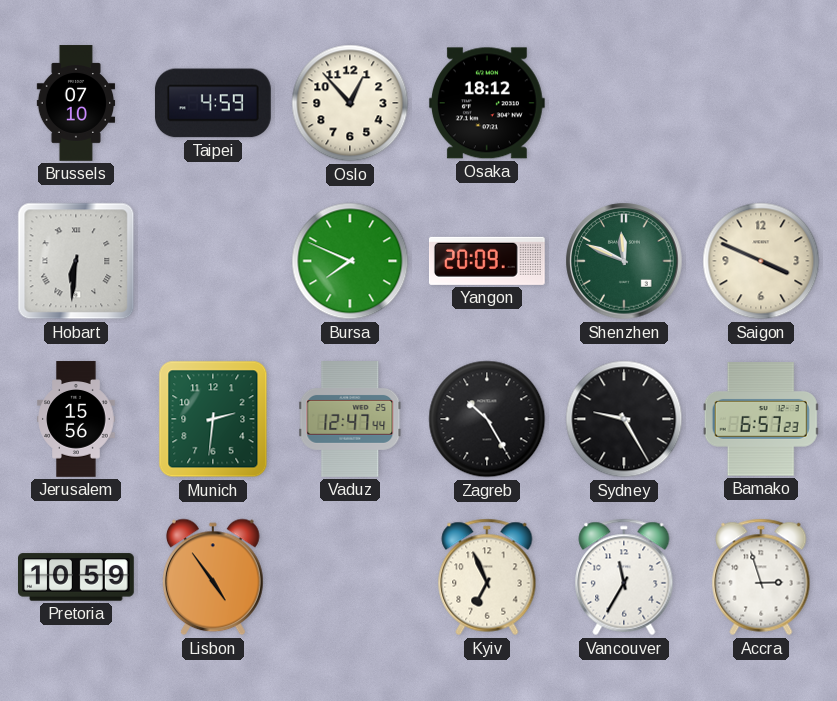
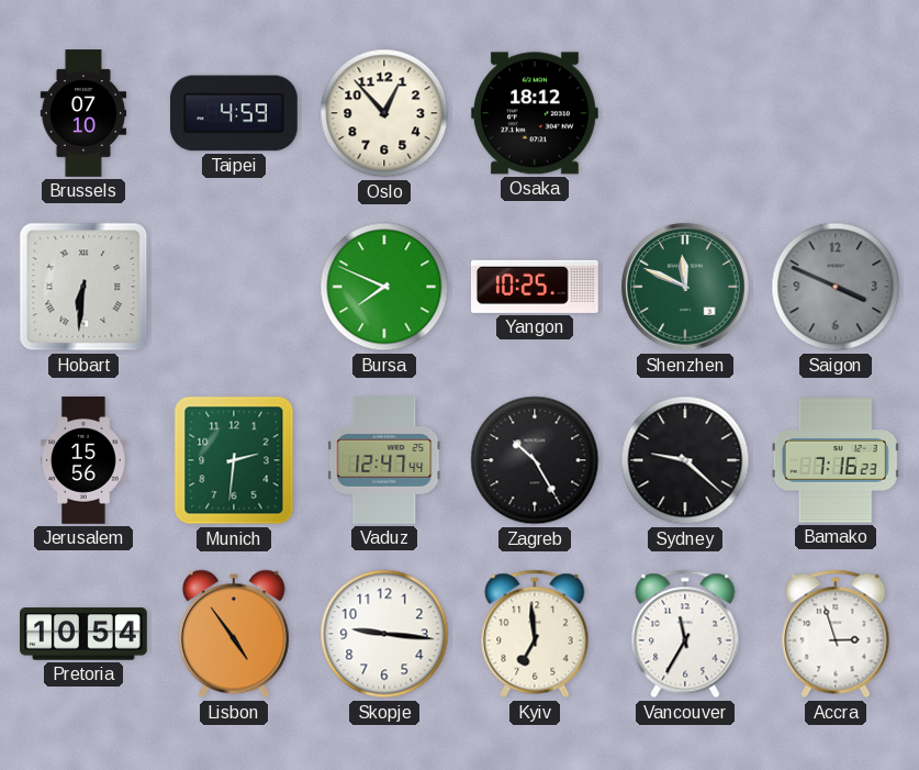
Yangon: 20:09 -> 10:25
Saigon dial: cream -> grey
Sydney: 9:25 -> 9:22
Bamako: 6:57 -> 7:16
Pretoria: 10:59 -> 10:54
Skopje: none -> 9:16
Kyiv: 6:56 -> 6:59
